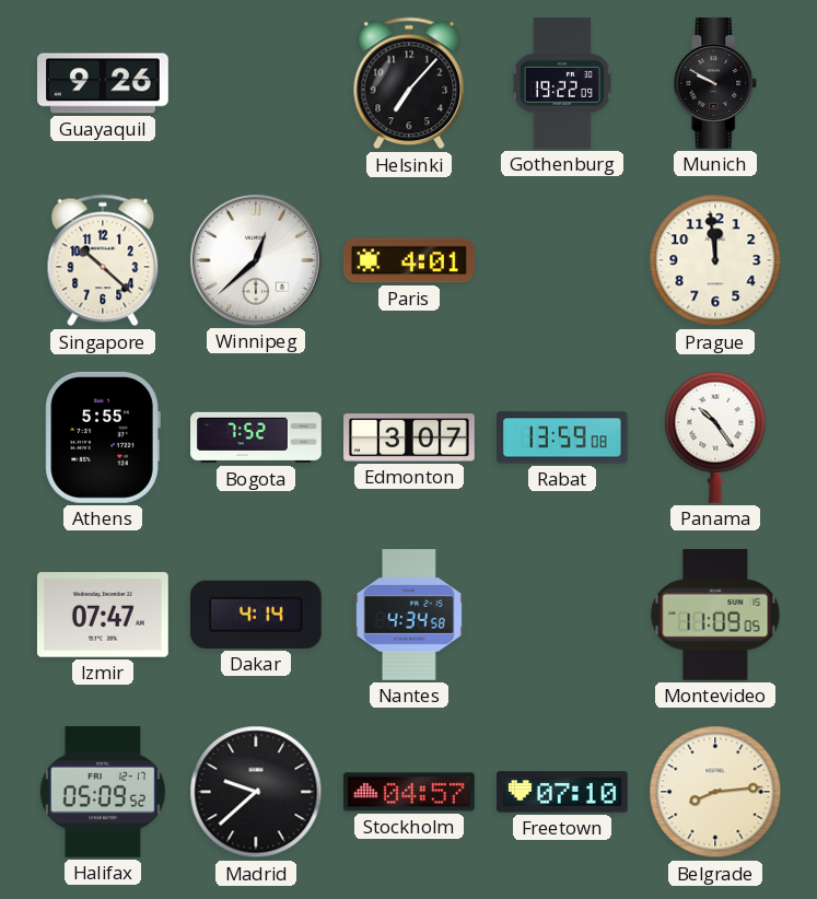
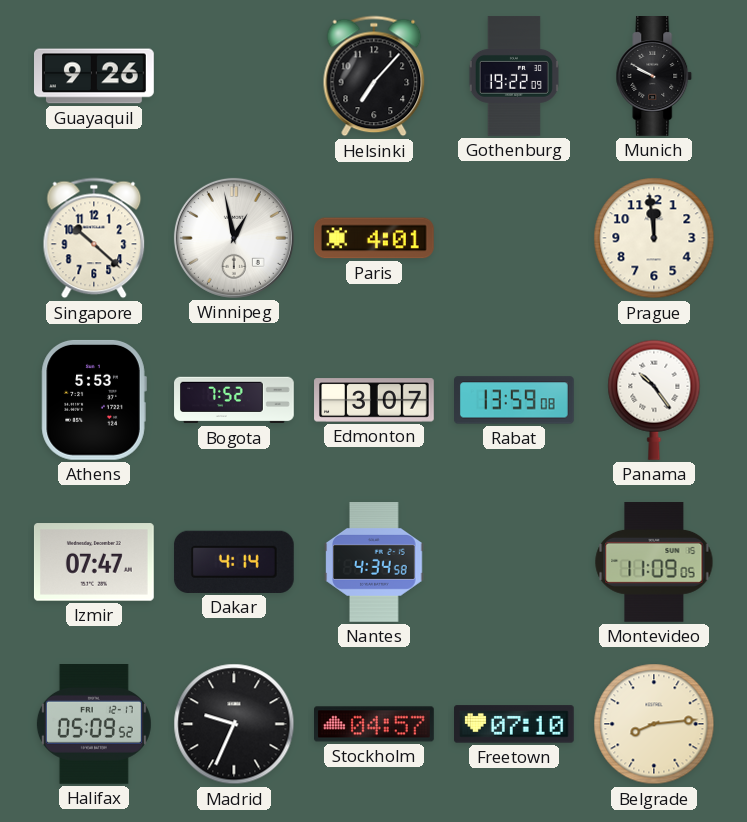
Winnipeg: 12:38 -> 12:58
Athens: 5:55 -> 5:53
Madrid: 9:38 -> 9:34
